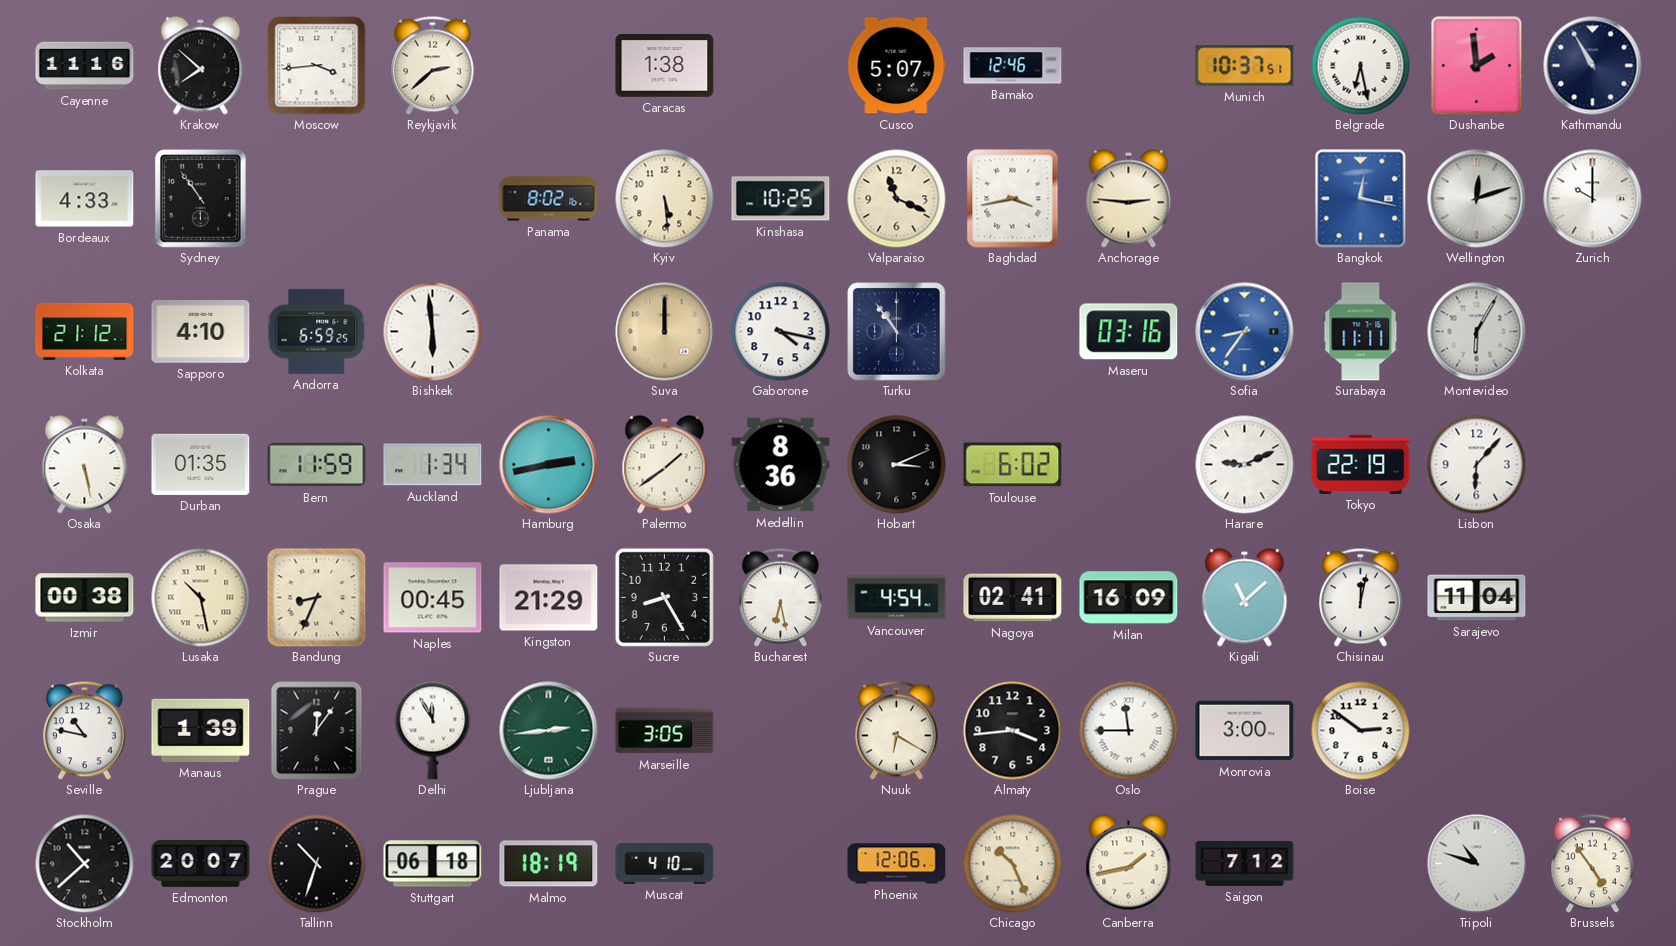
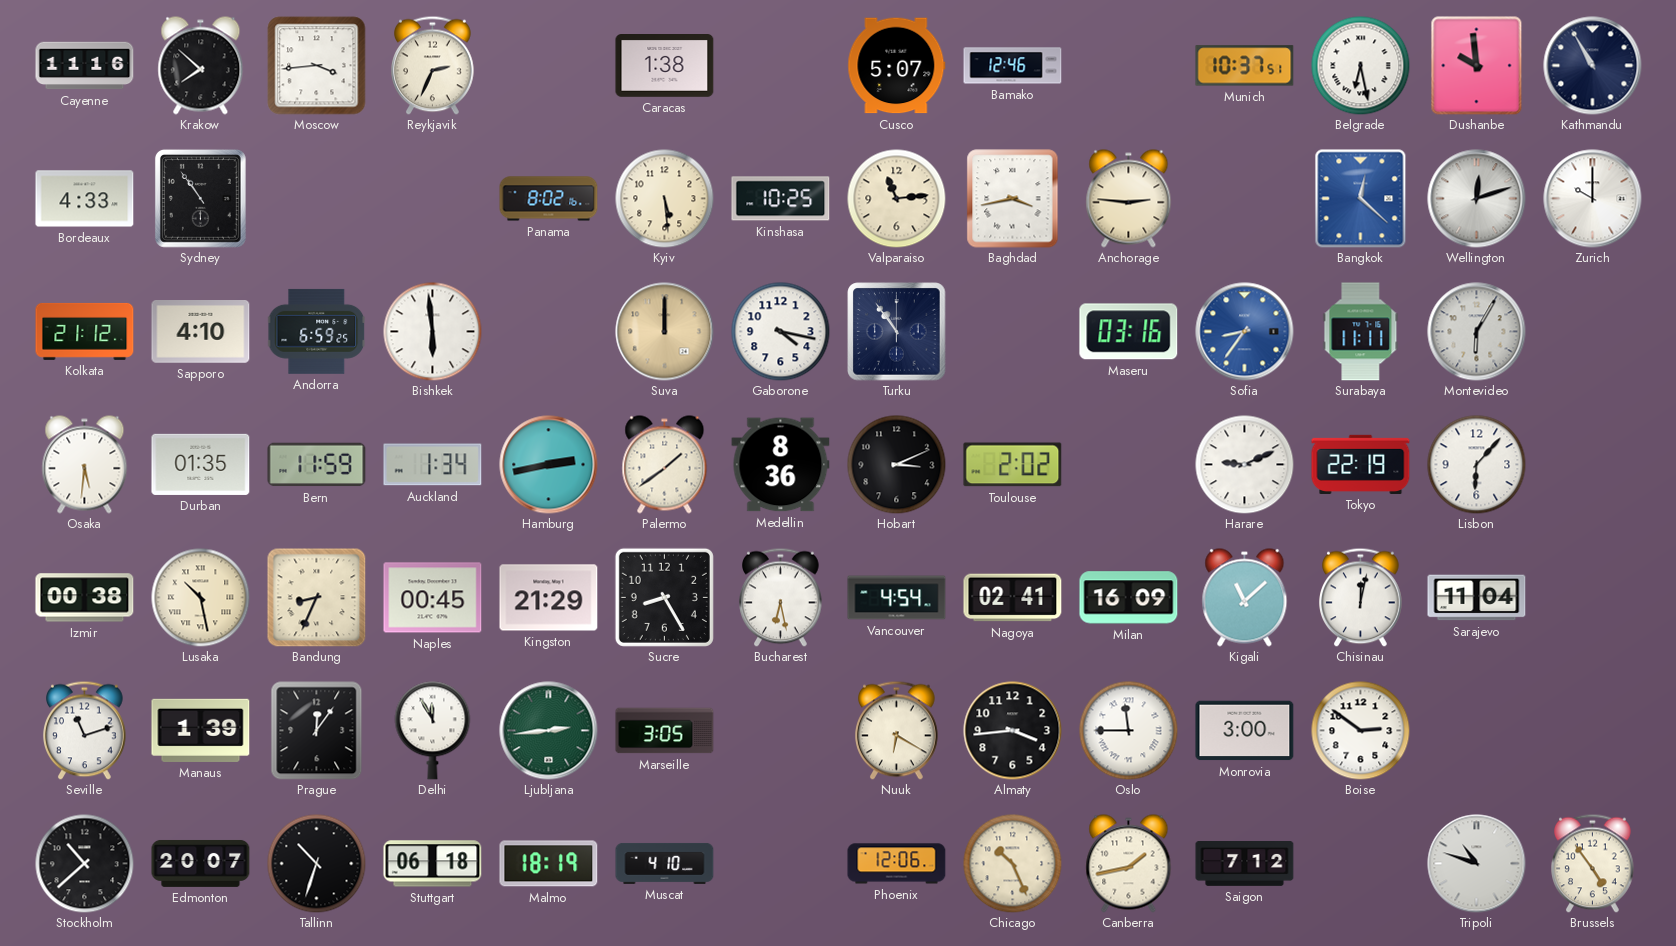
Reykjavik: 2:38 -> 2:34
Dushanbe: 1:59 -> 9:59
Valparaiso: 11:19 -> 11:14
Bangkok: 12:17 -> 12:22
Osaka: 5:28 -> 5:31
Toulouse: 6:02 -> 2:02
Seville: 10:47 -> 11:12
